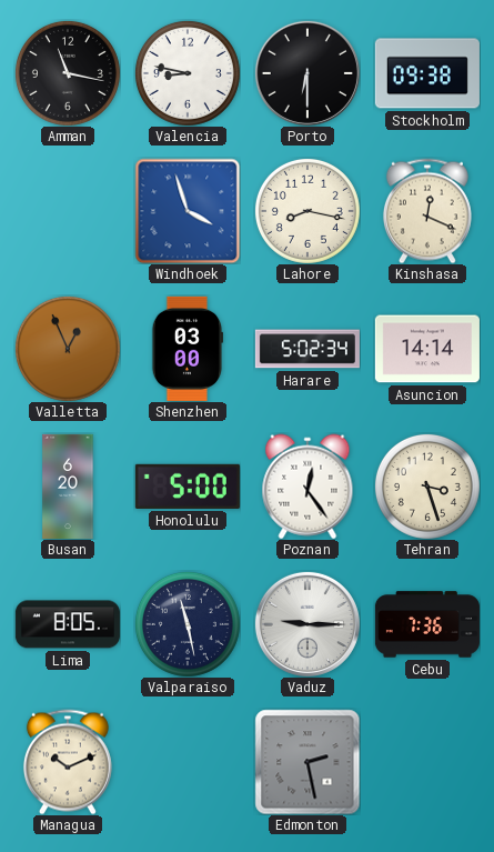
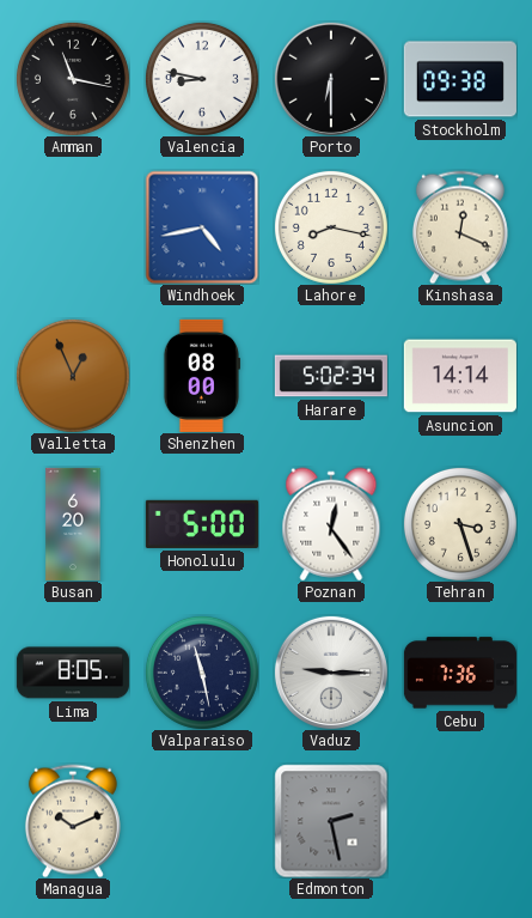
Windhoek: 3:57 -> 4:43
Shenzhen: 03:00 -> 08:00
